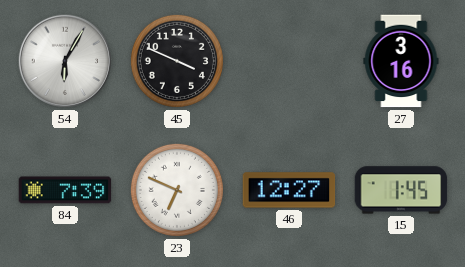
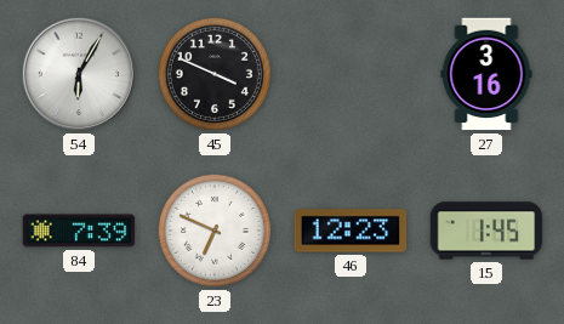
46: 12:27 -> 12:23
